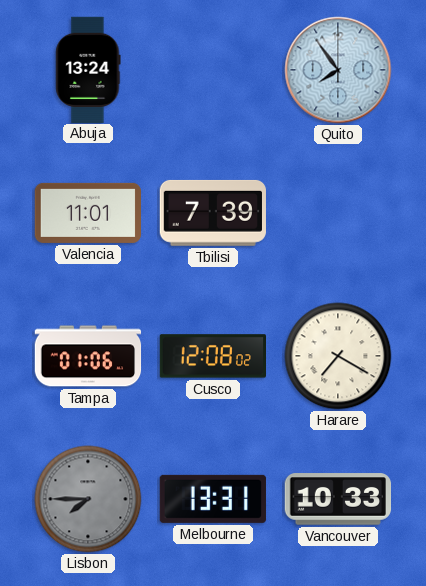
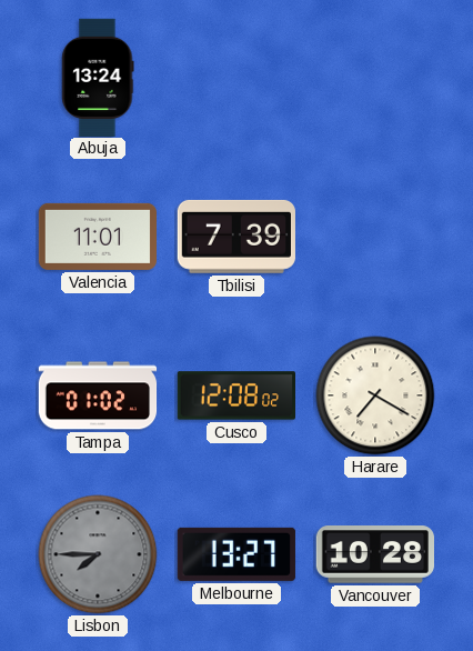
Quito: 7:54 -> none
Tampa: 01:06 -> 01:02
Melbourne: 13:31 -> 13:27
Vancouver: 10:33 -> 10:28
